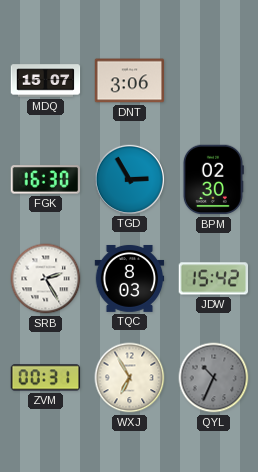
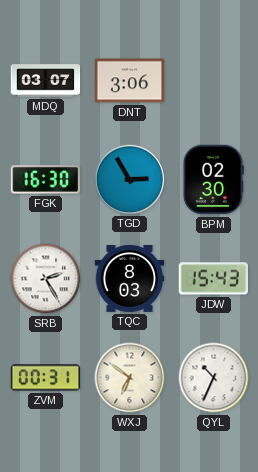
MDQ: 15:07 -> 03:07
JDW: 15:42 -> 15:43
WXJ: 6:55 -> 6:51
QYL dial: grey -> white
